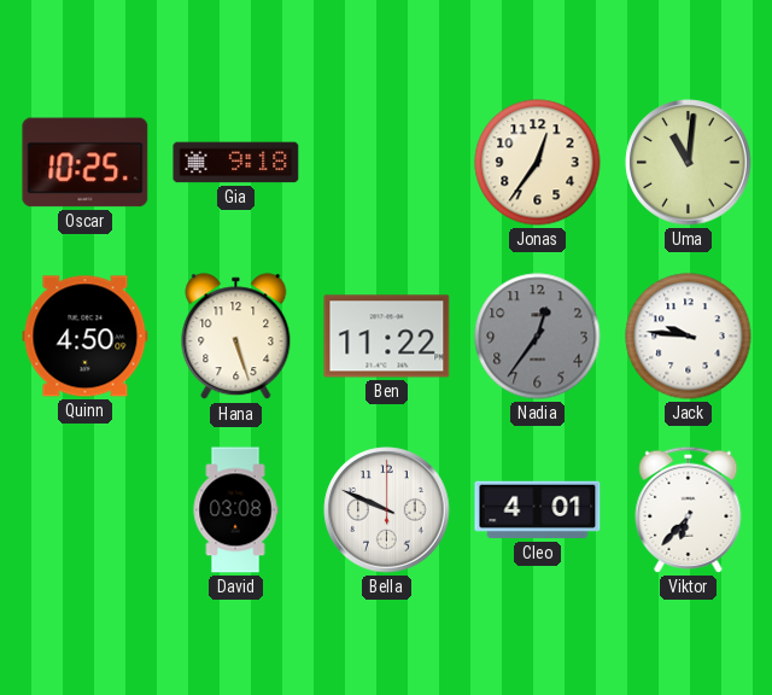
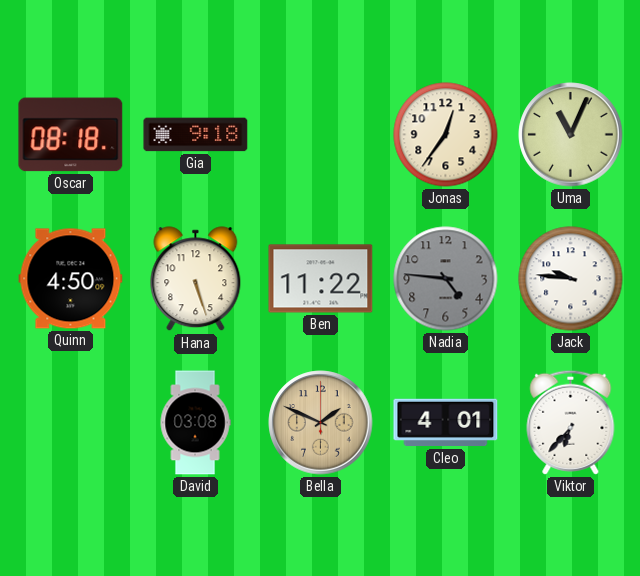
Oscar: 10:25 -> 08:18
Uma: 11:01 -> 11:04
Nadia: 12:36 -> 4:46
Bella: 9:49 -> 1:49
Bella dial: white -> champagne
